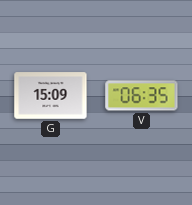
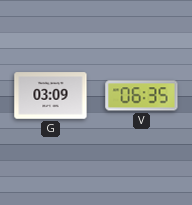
G: 15:09 -> 03:09
